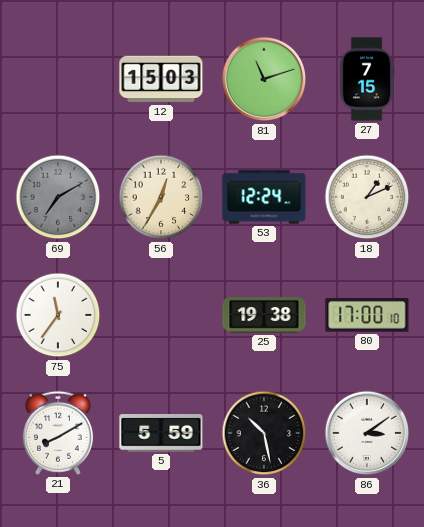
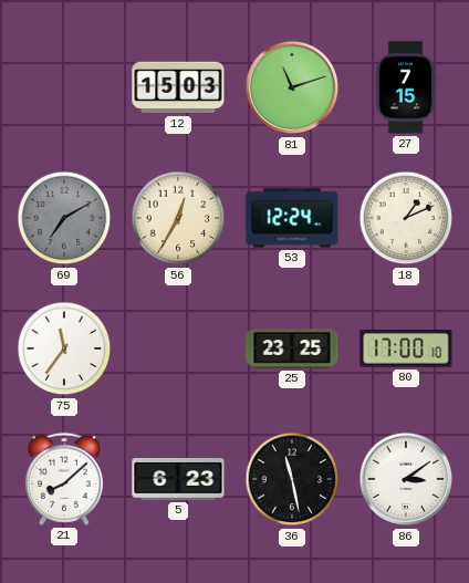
25: 19:38 -> 23:25
21: 8:10 -> 8:08
5: 5:59 -> 6:23
36: 10:28 -> 11:28
